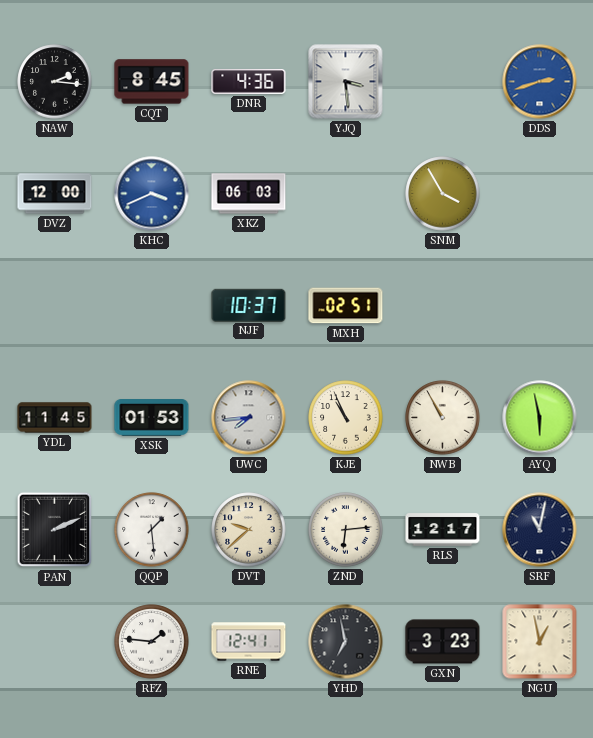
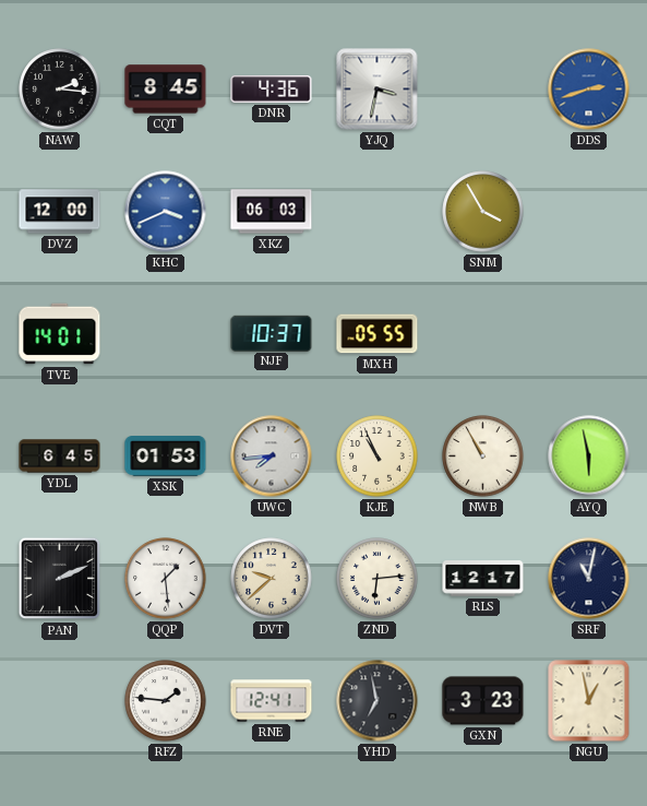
YJQ: 3:29 -> 3:32
TVE: none -> 14:01
MXH: 02:51 -> 05:55
YDL: 11:45 -> 6:45
